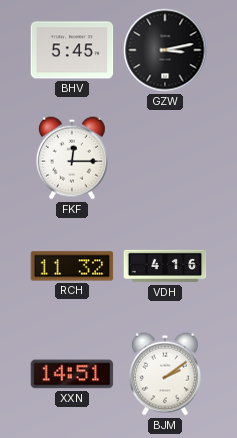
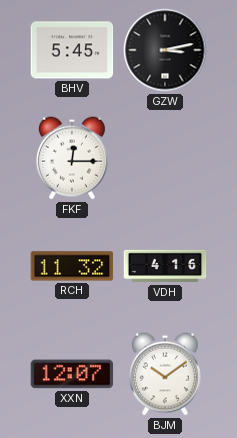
XXN: 14:51 -> 12:07
BJM: 2:09 -> 10:09
